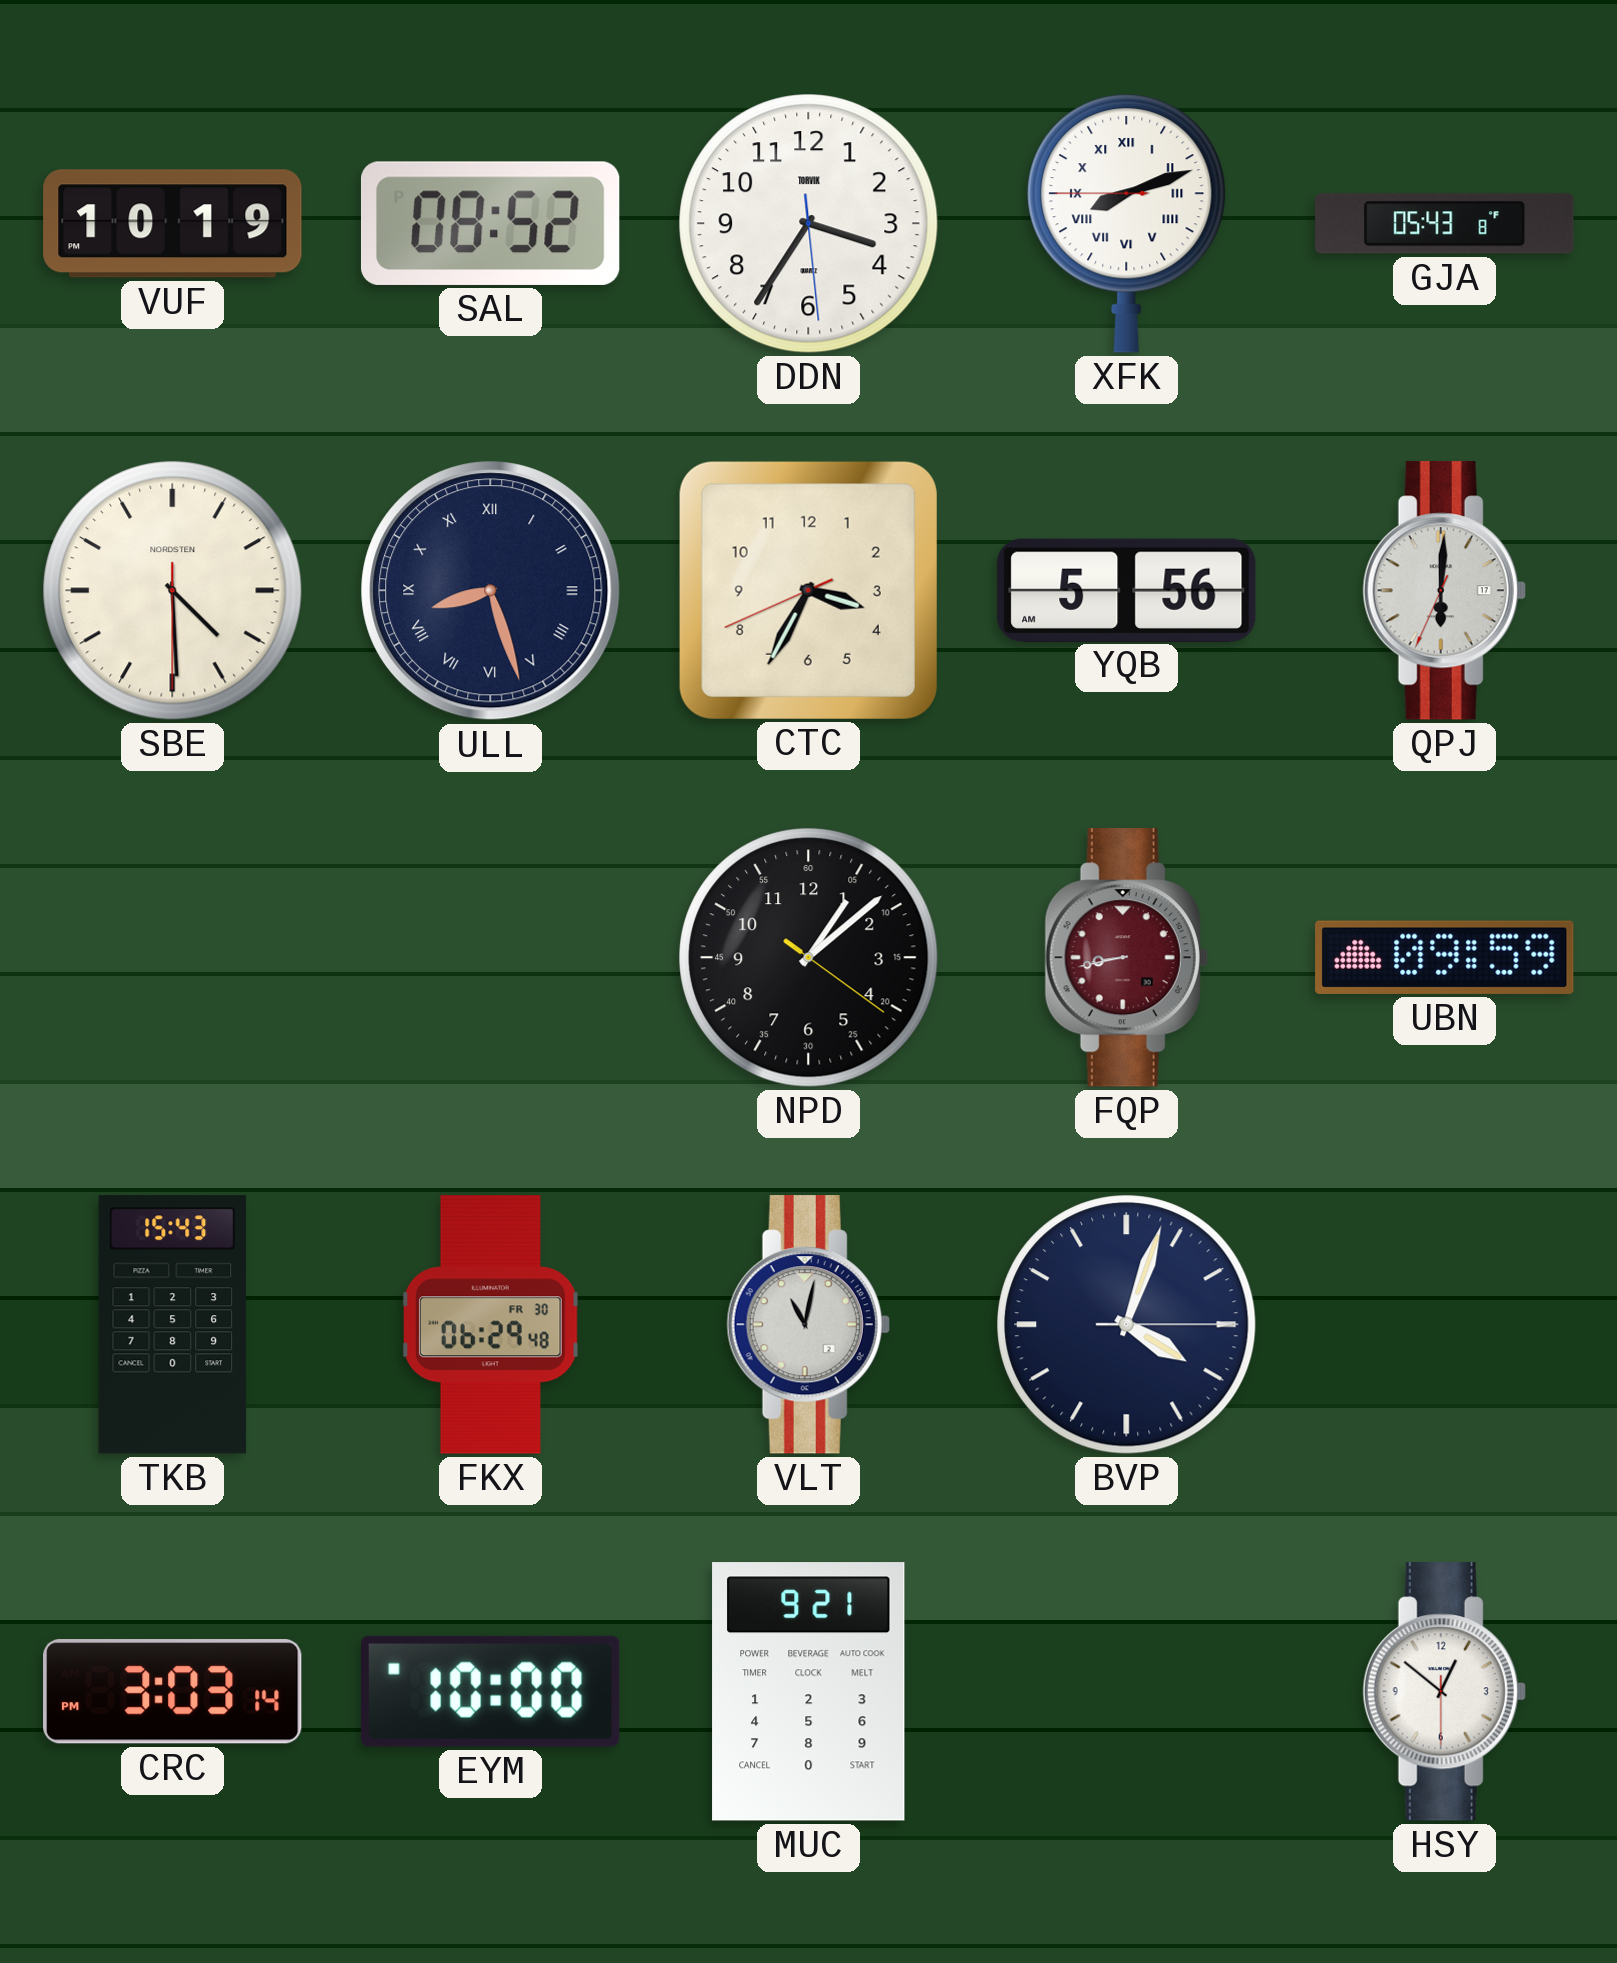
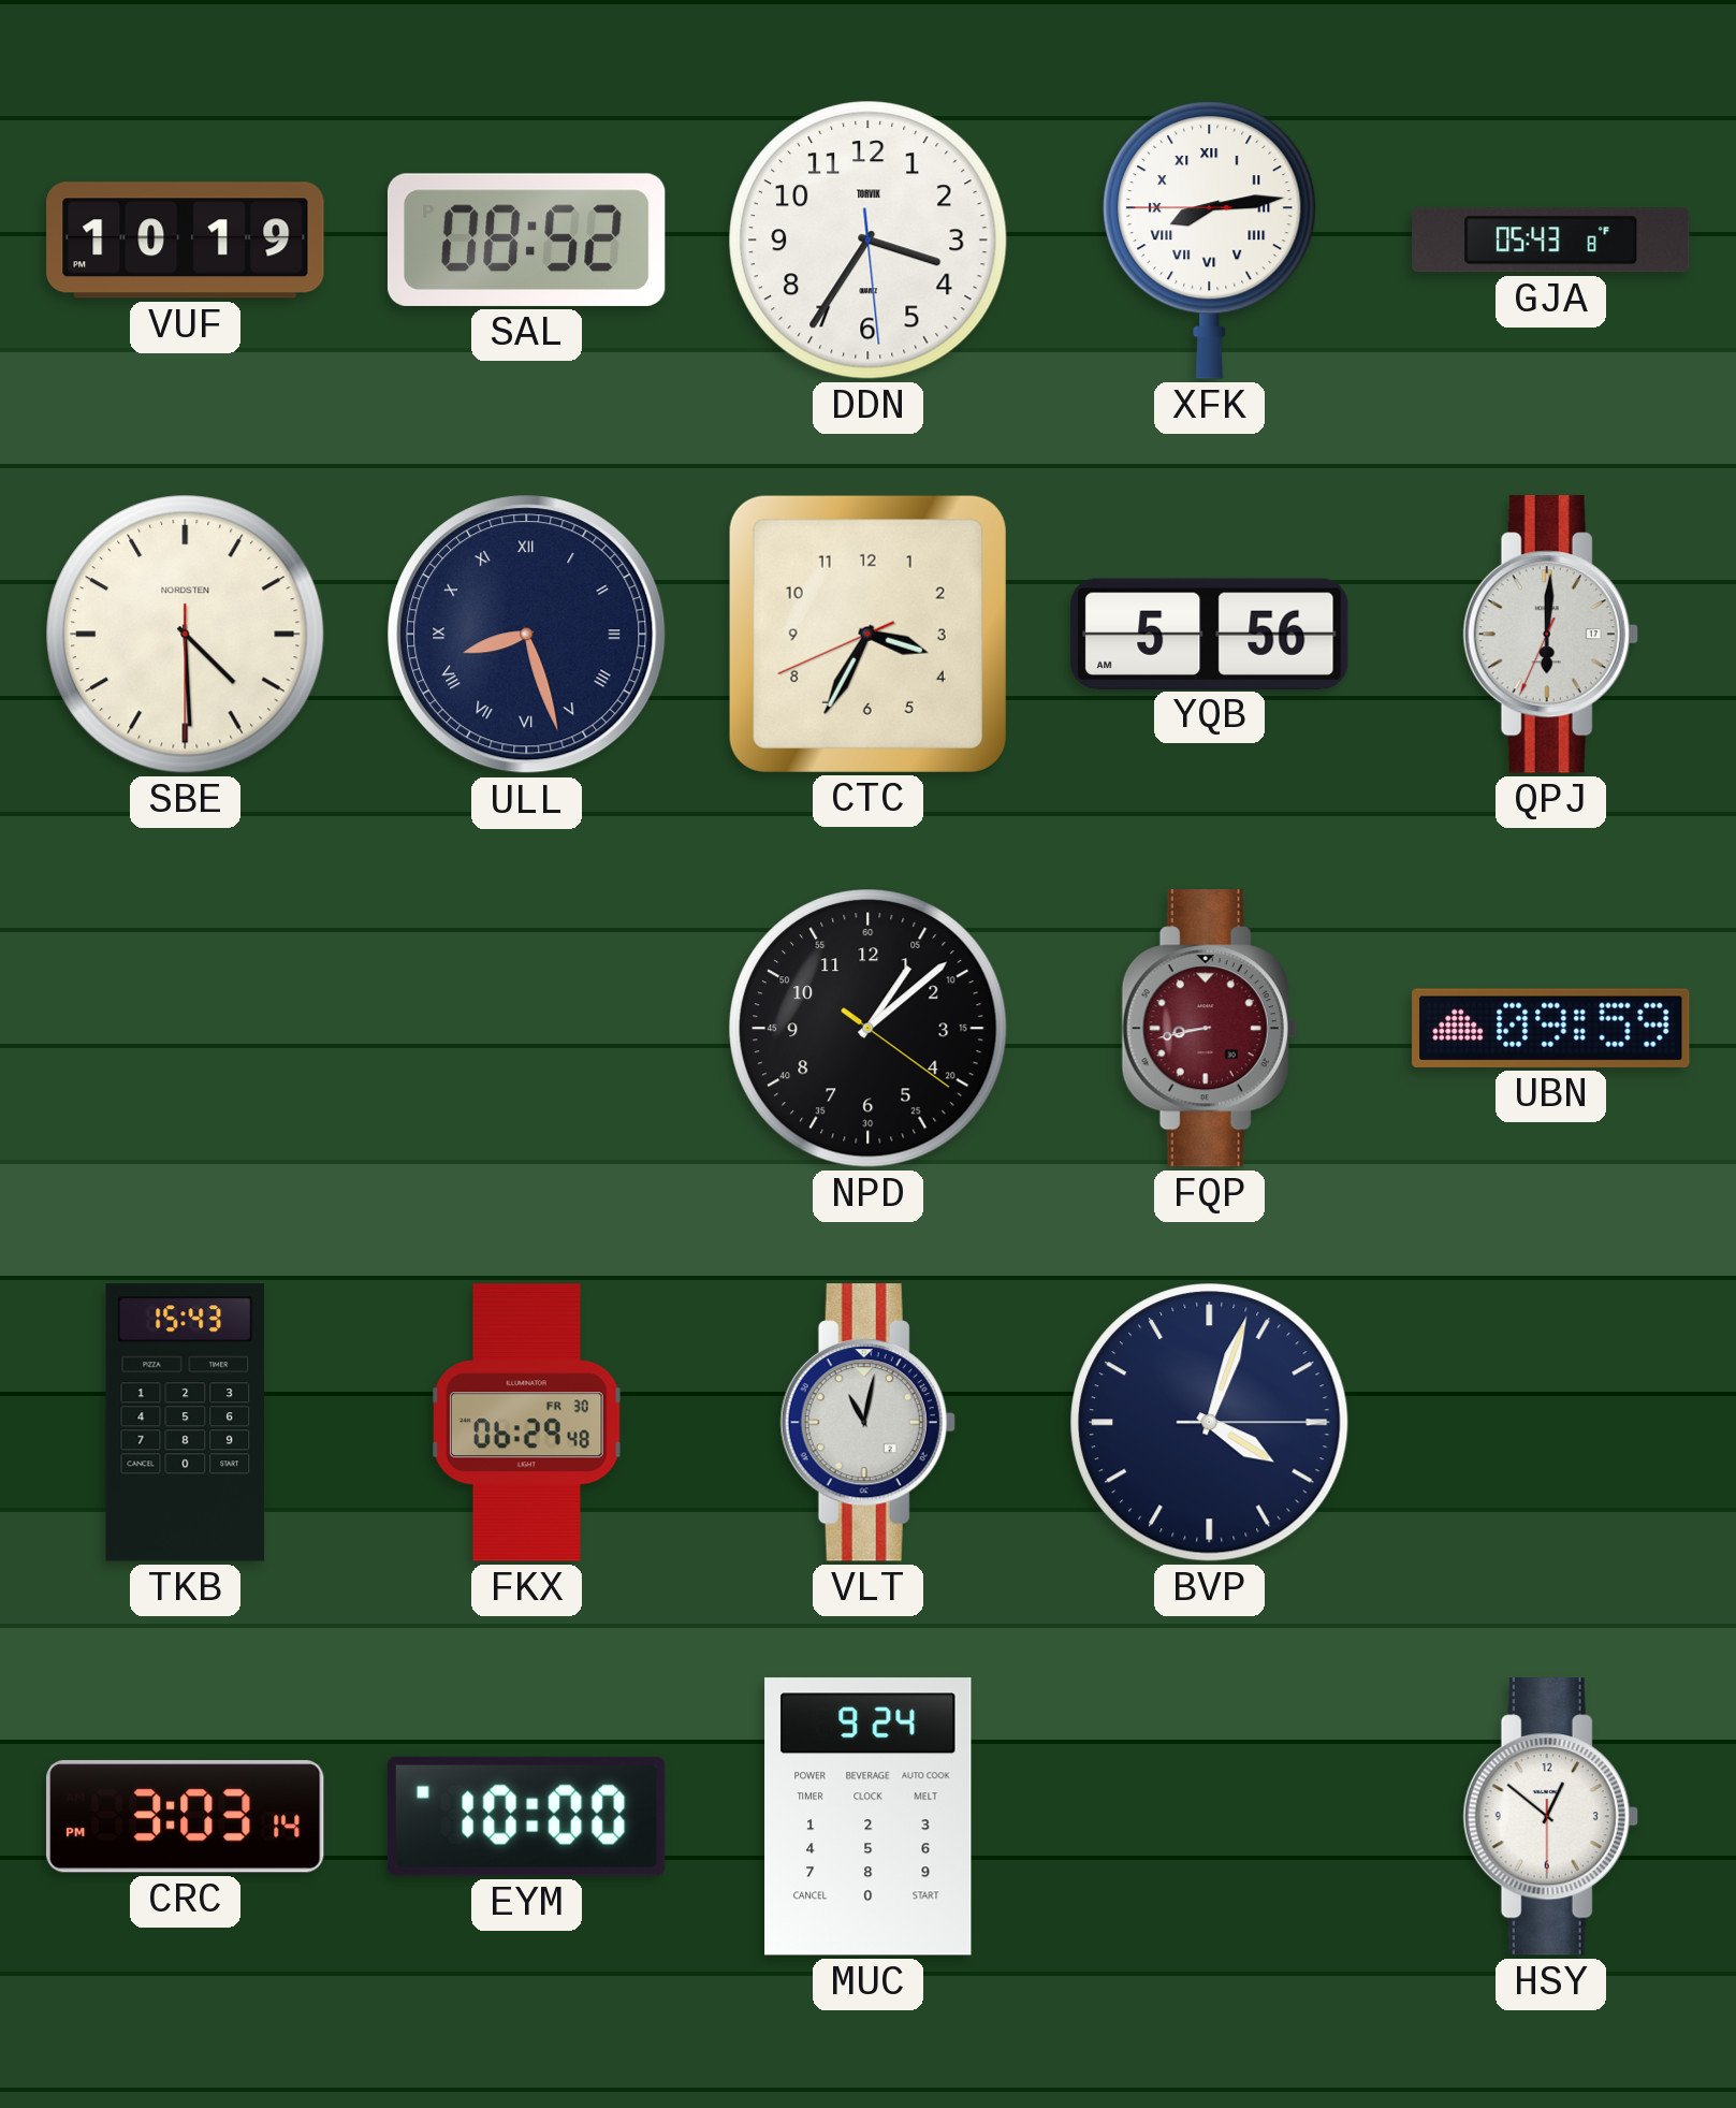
XFK: 8:11 -> 8:13
MUC: 9:21 -> 9:24
